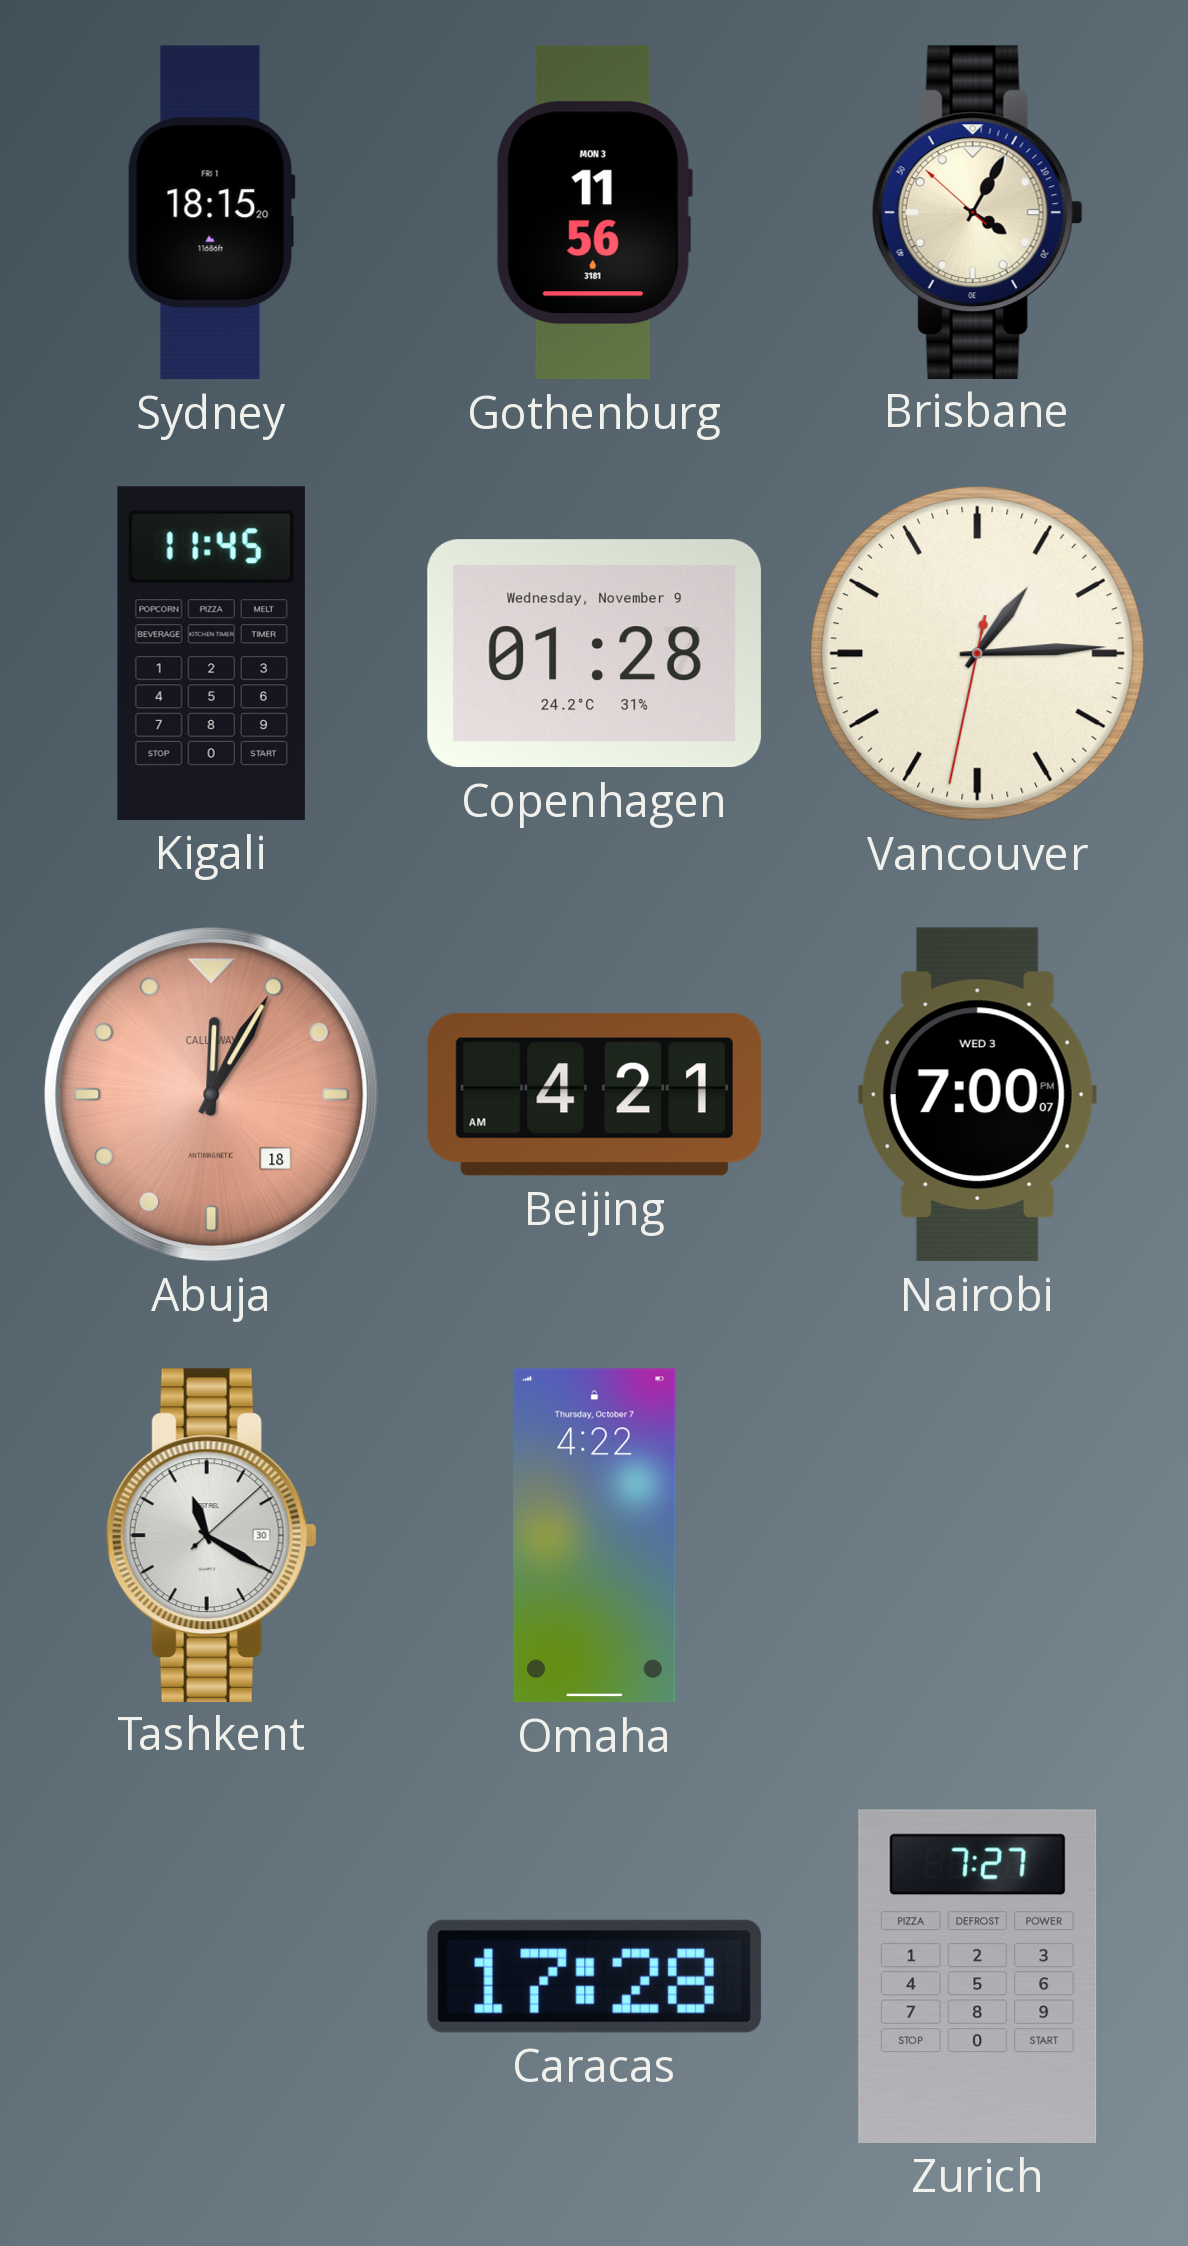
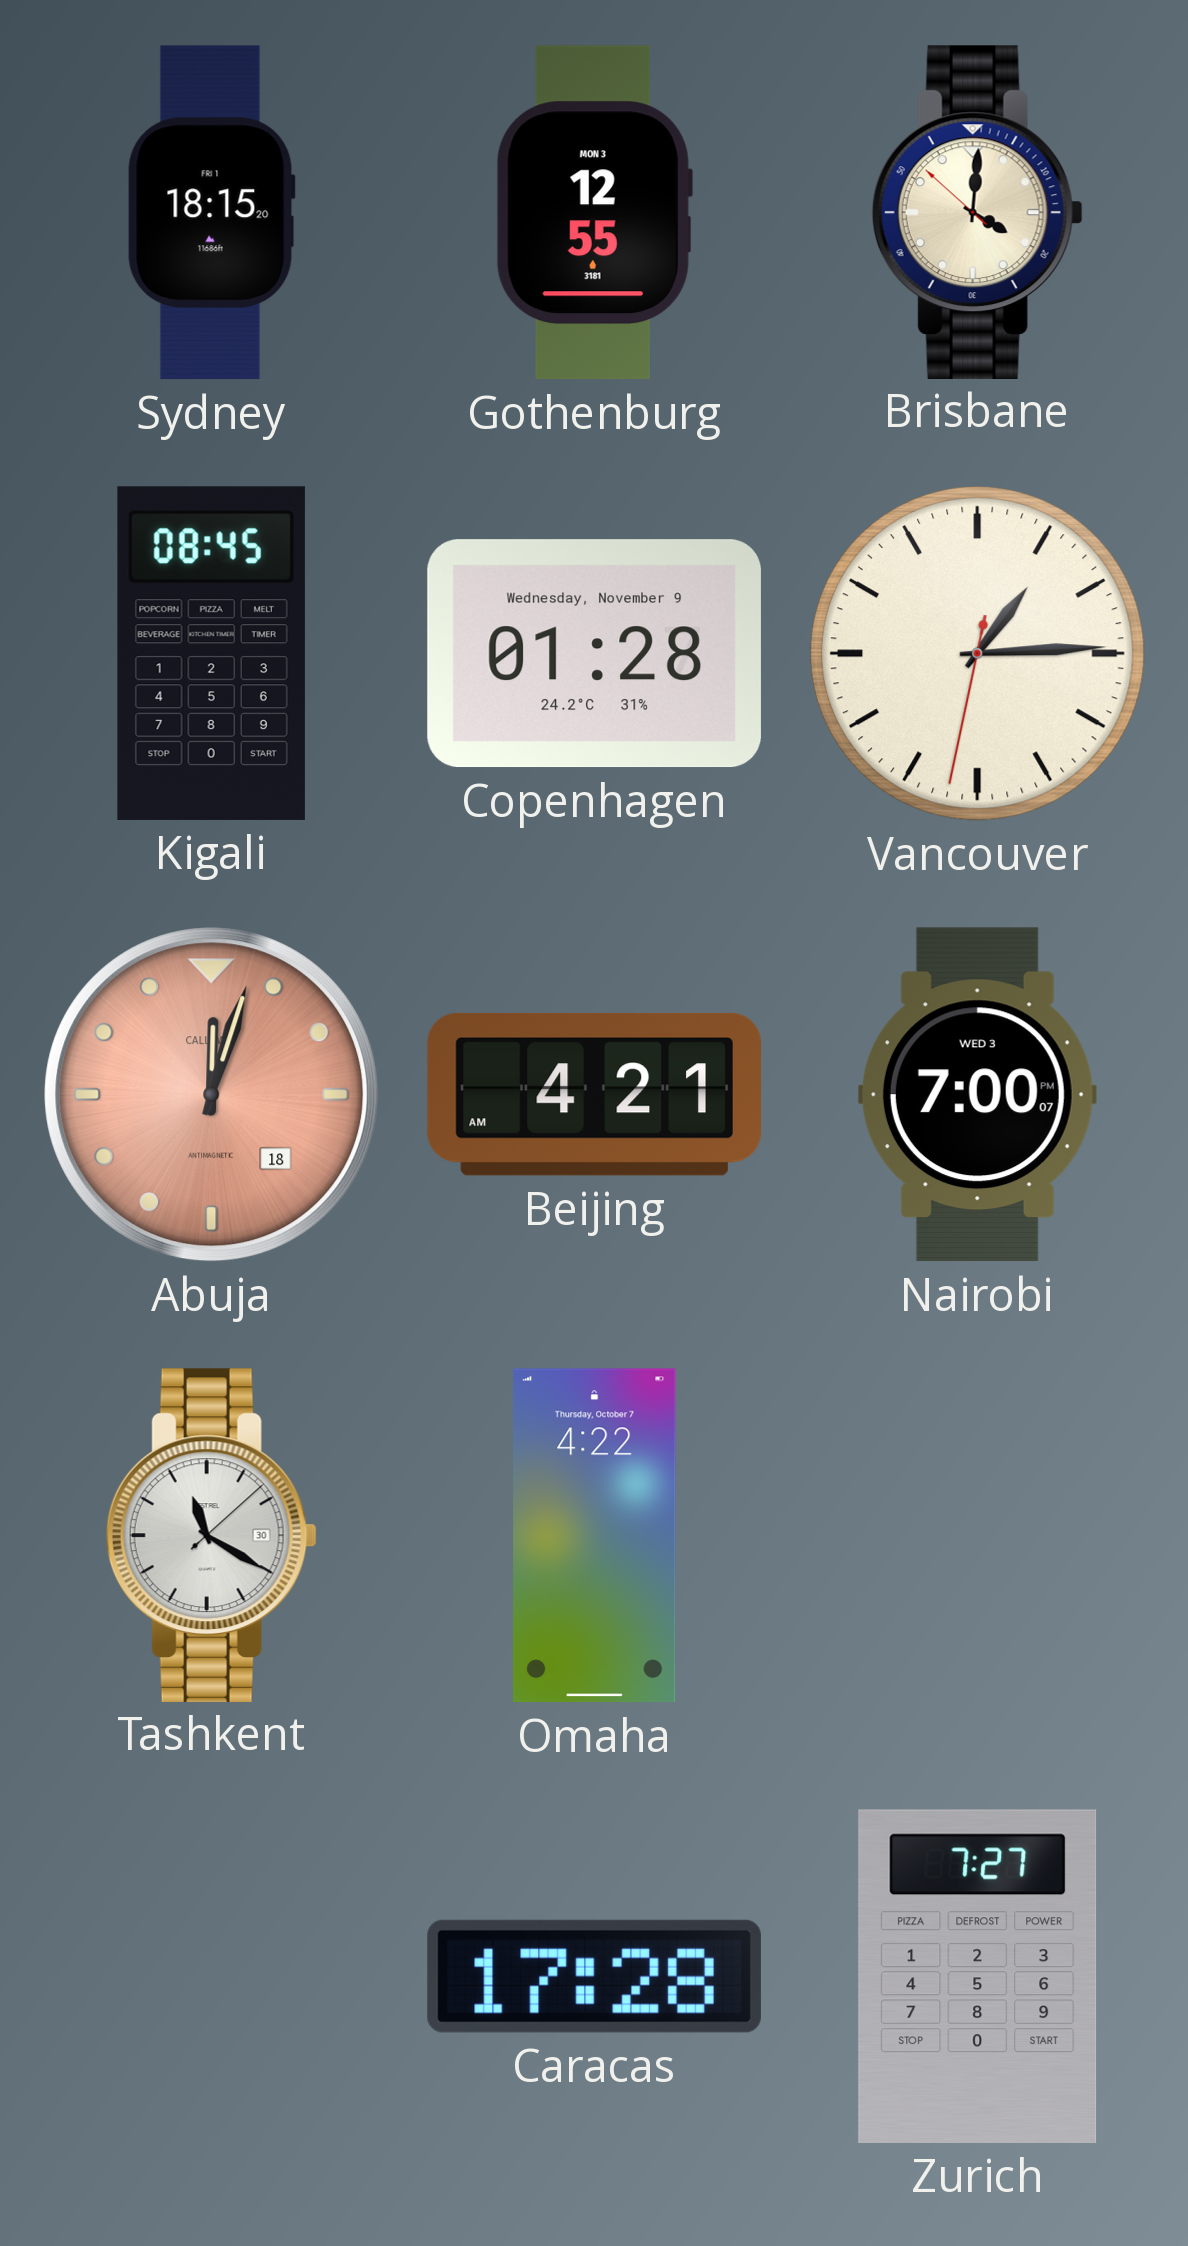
Gothenburg: 11:56 -> 12:55
Brisbane: 4:04 -> 4:00
Kigali: 11:45 -> 08:45
Abuja: 12:05 -> 12:03
